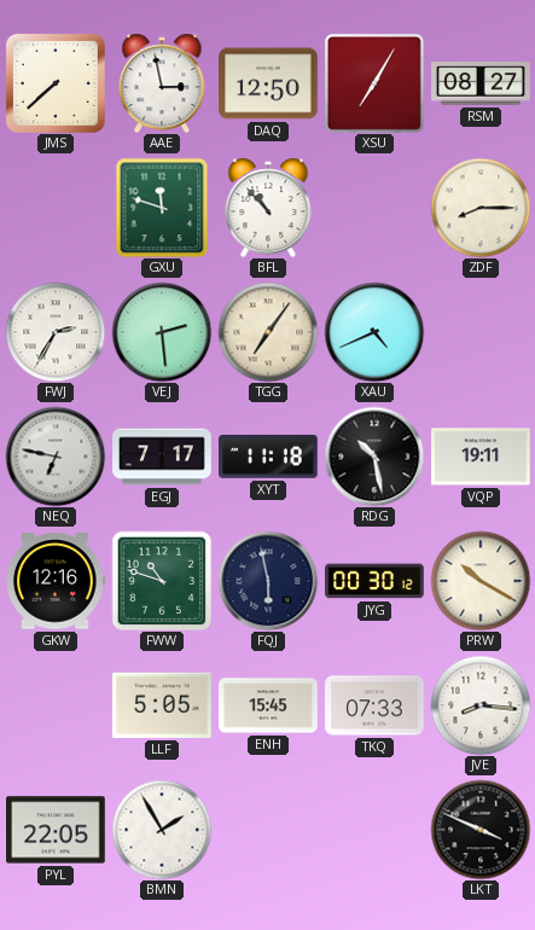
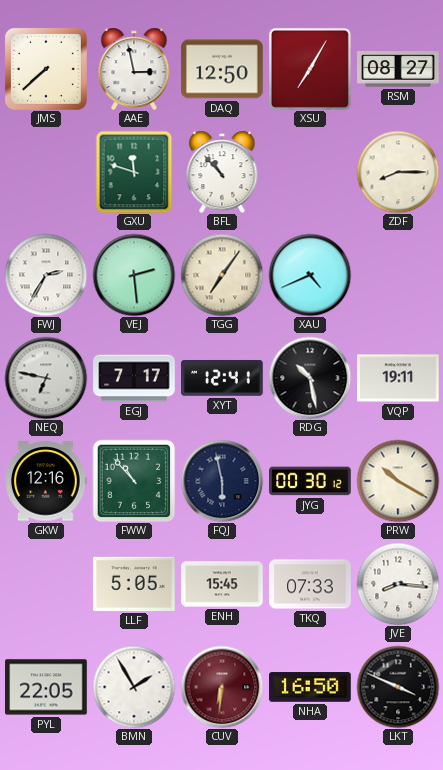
XYT: 11:18 -> 12:41
FWW: 10:48 -> 10:53
CUV: none -> 6:31
NHA: none -> 16:50
